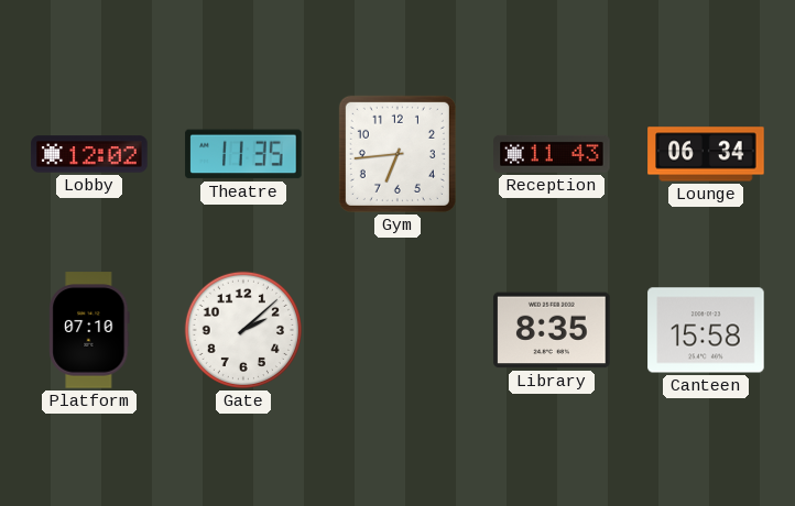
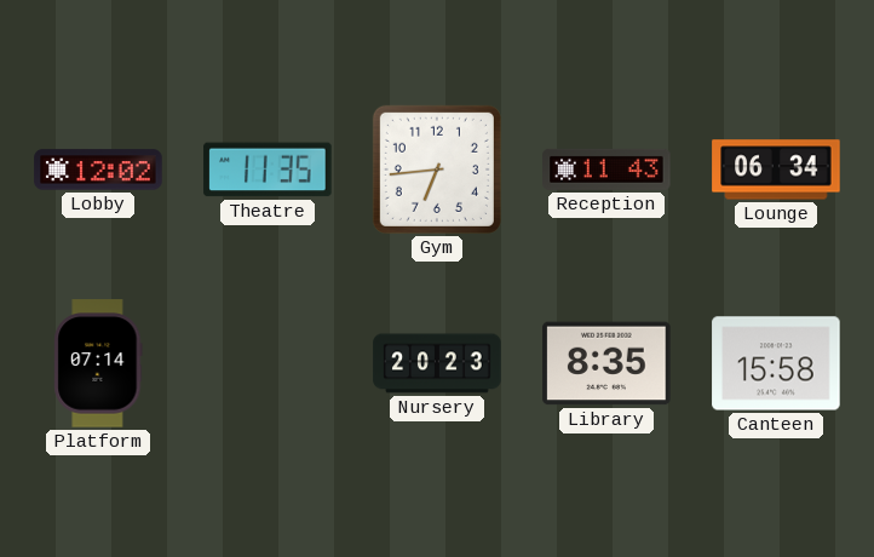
Platform: 07:10 -> 07:14
Gate: 2:08 -> none
Nursery: none -> 20:23
